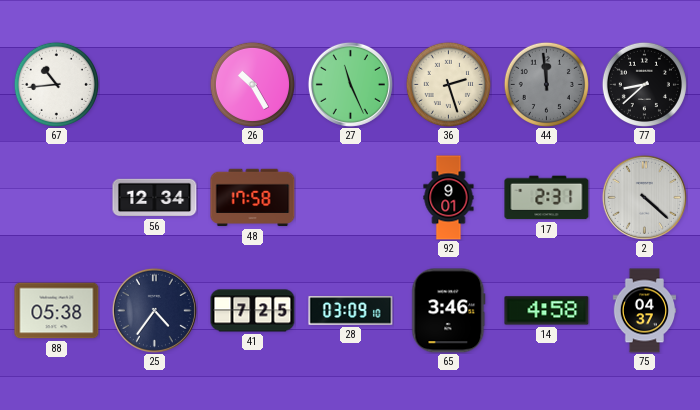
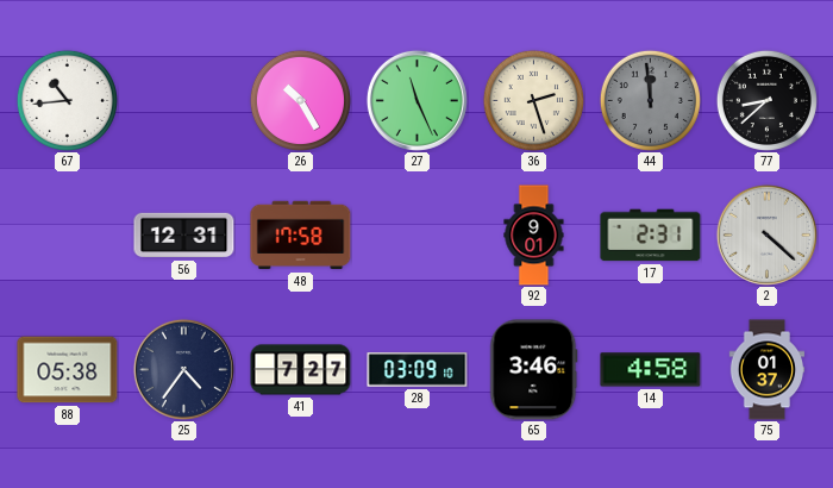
56: 12:34 -> 12:31
41: 7:25 -> 7:27
75: 04:37 -> 01:37
